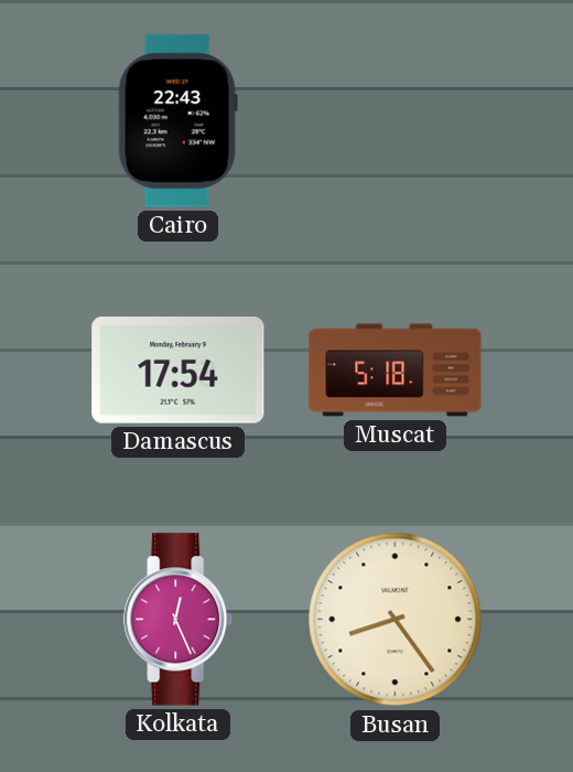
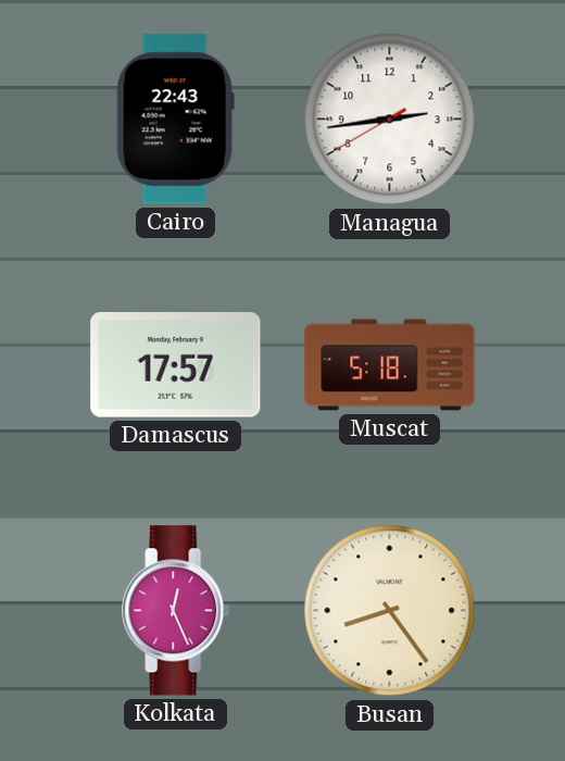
Managua: none -> 2:43
Damascus: 17:54 -> 17:57
